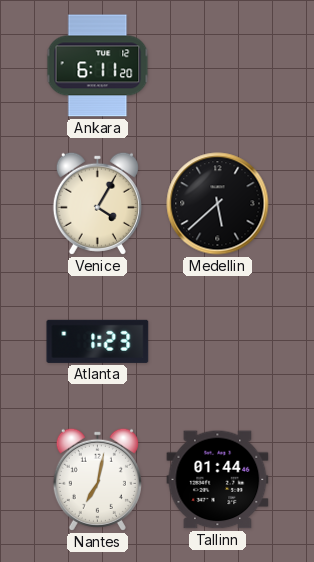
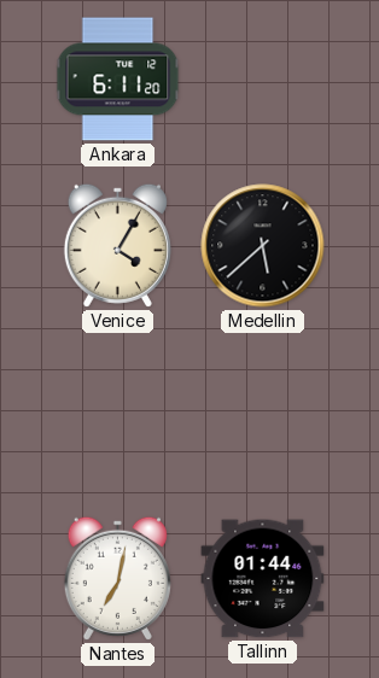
Atlanta: 1:23 -> none
